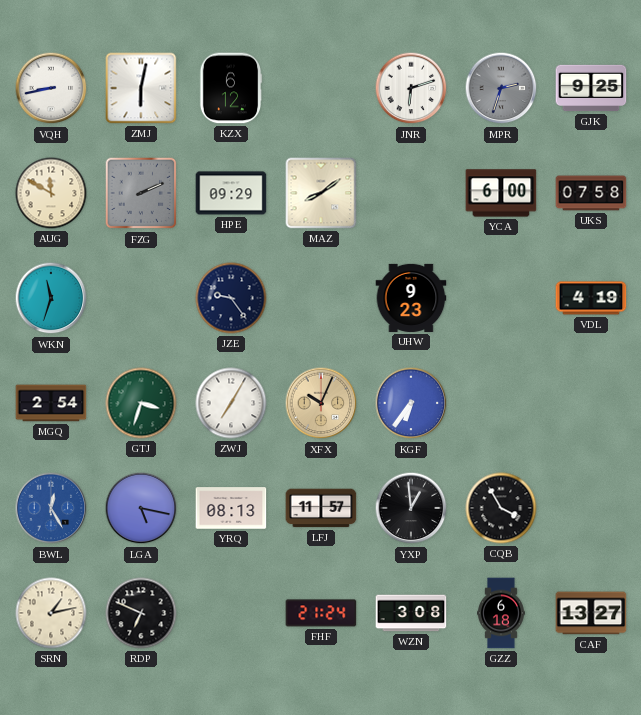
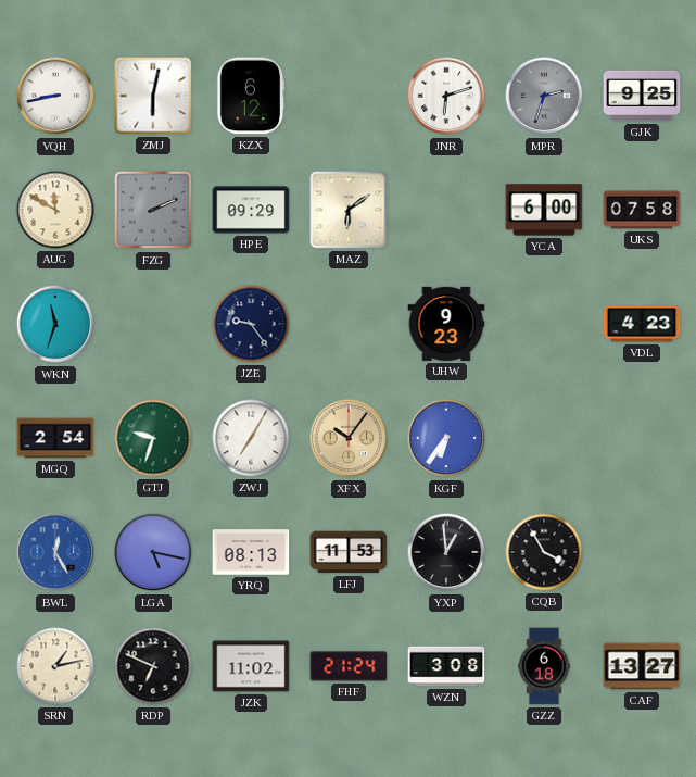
MAZ: 8:09 -> 6:09
VDL: 4:19 -> 4:23
GTJ: 3:33 -> 9:33
XFX: 10:04 -> 10:06
LFJ: 11:57 -> 11:53
JZK: none -> 11:02
